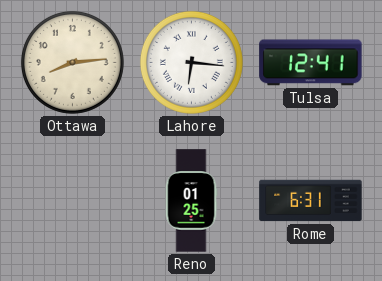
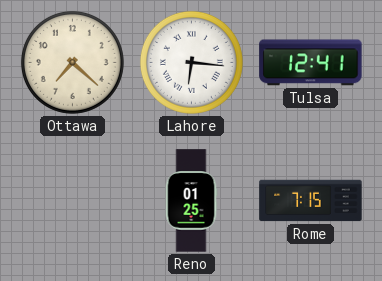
Ottawa: 8:14 -> 7:22
Rome: 6:31 -> 7:15
